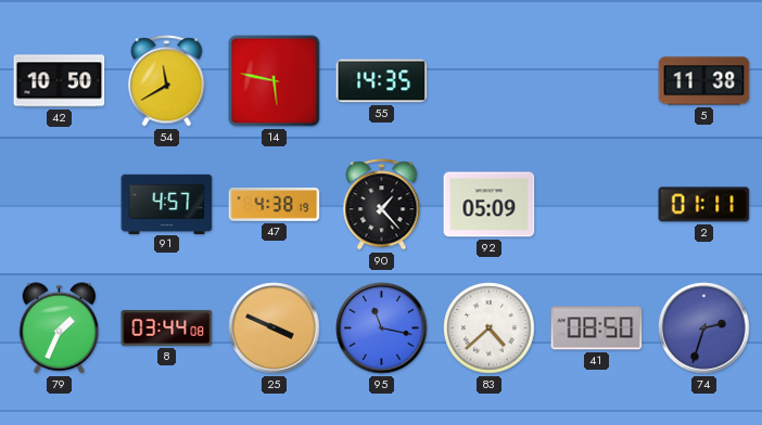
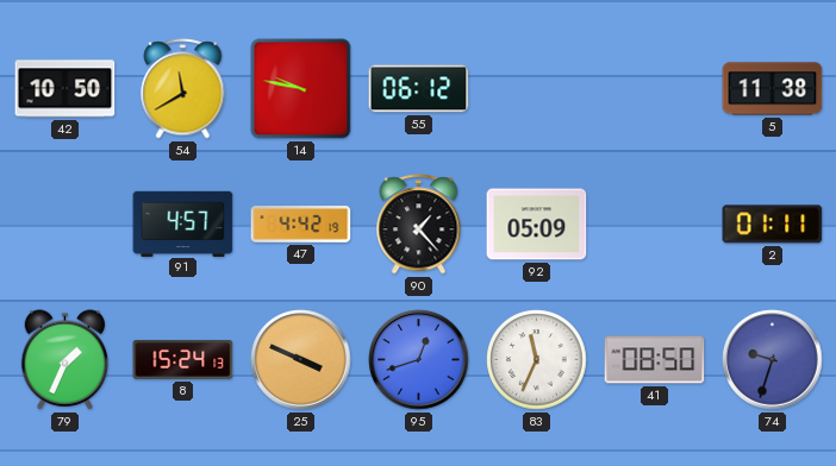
14: 5:47 -> 9:47
55: 14:35 -> 06:12
47: 4:38 -> 4:42
8: 03:44 -> 15:24
95: 11:17 -> 12:42
83: 4:38 -> 11:34
74: 2:33 -> 9:33
